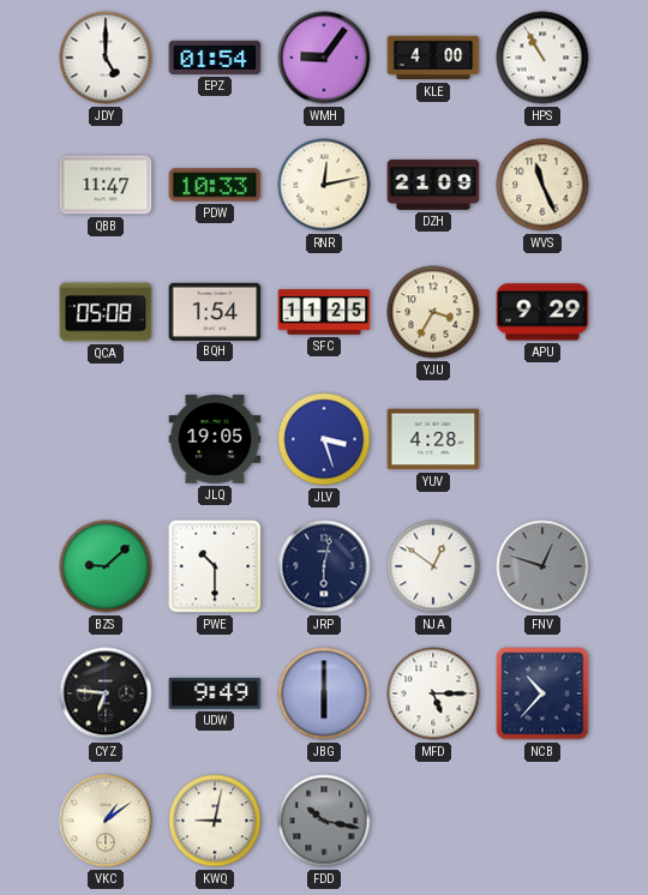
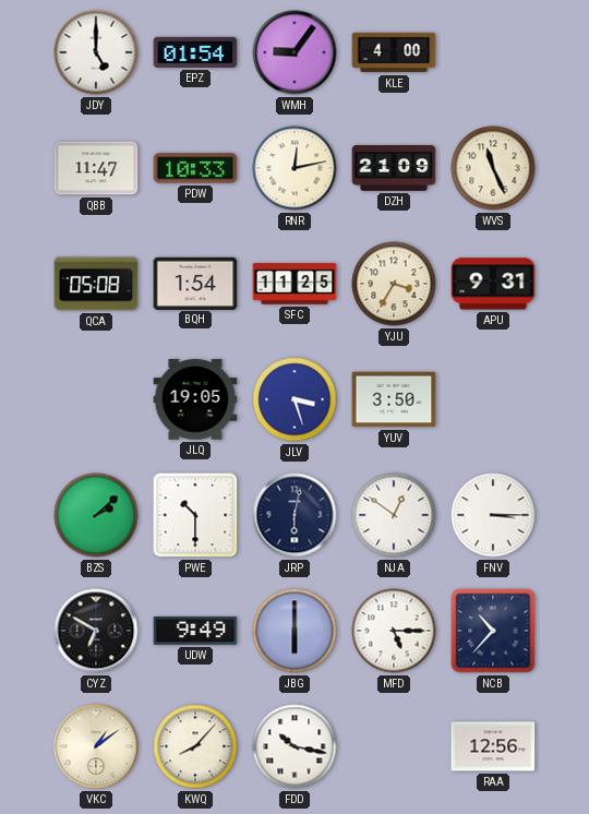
HPS: 10:55 -> none
APU: 9:29 -> 9:31
YUV: 4:28 -> 3:50
BZS: 9:08 -> 2:08
FNV: 12:48 -> 3:15
FNV dial: grey -> white
CYZ: 6:46 -> 6:50
KWQ: 9:02 -> 8:07
FDD dial: grey -> white
RAA: none -> 12:56
